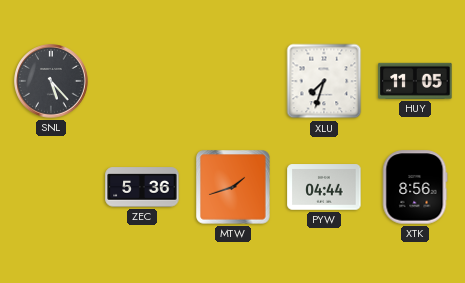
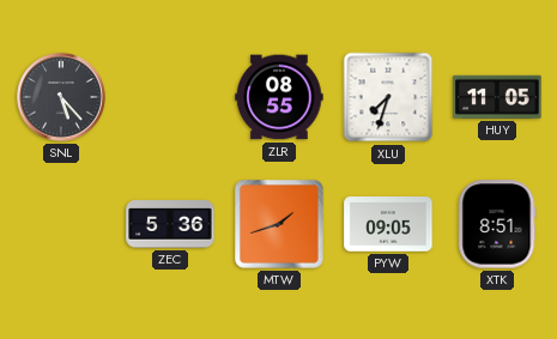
ZLR: none -> 08:55
PYW: 04:44 -> 09:05
XTK: 8:56 -> 8:51
